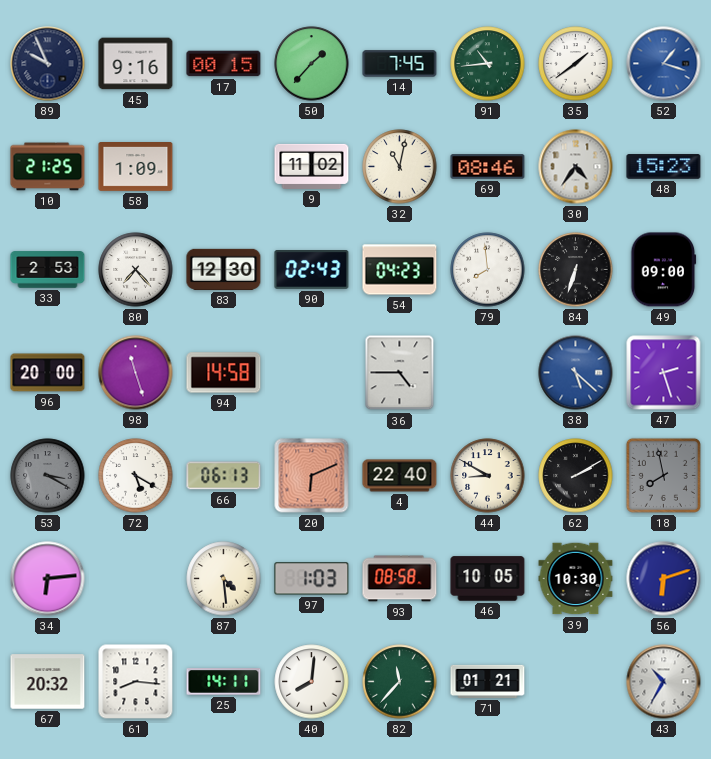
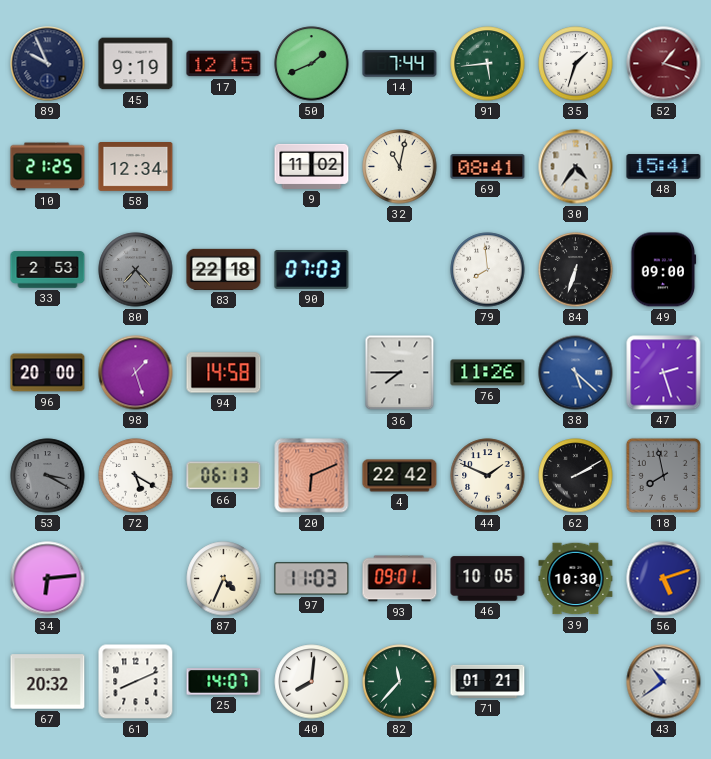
45: 9:16 -> 9:19
17: 00:15 -> 12:15
50: 1:37 -> 1:41
14: 7:45 -> 7:44
91: 10:44 -> 5:44
35: 1:39 -> 1:33
52 dial: blue -> burgundy
58: 1:09 -> 12:34
69: 08:46 -> 08:41
48: 15:23 -> 15:41
80 dial: white -> grey
83: 12:30 -> 22:18
90: 02:43 -> 07:03
54: 04:23 -> none
98: 11:27 -> 1:27
36: 4:45 -> 7:45
76: none -> 11:26
4: 22:40 -> 22:42
44: 8:50 -> 1:49
87: 4:29 -> 4:34
97: 1:03 -> 11:03
93: 08:58 -> 09:01
56: 6:12 -> 5:12
61: 8:16 -> 8:11
25: 14:11 -> 14:07
43: 10:35 -> 10:39
